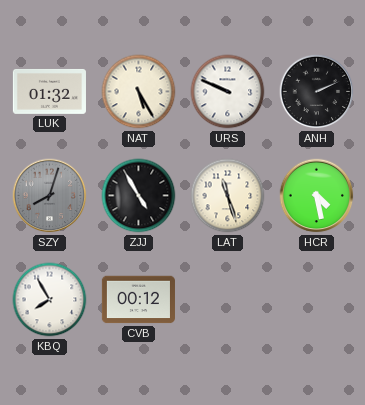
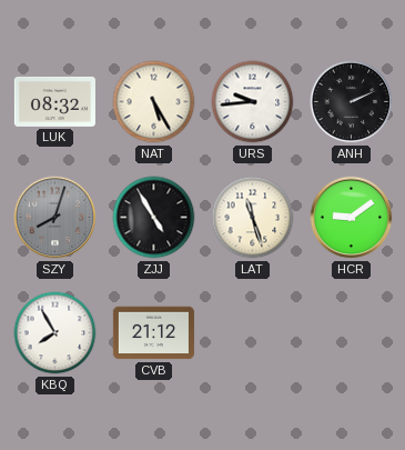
LUK: 01:32 -> 08:32
URS: 9:49 -> 9:44
HCR: 4:28 -> 9:09
CVB: 00:12 -> 21:12
